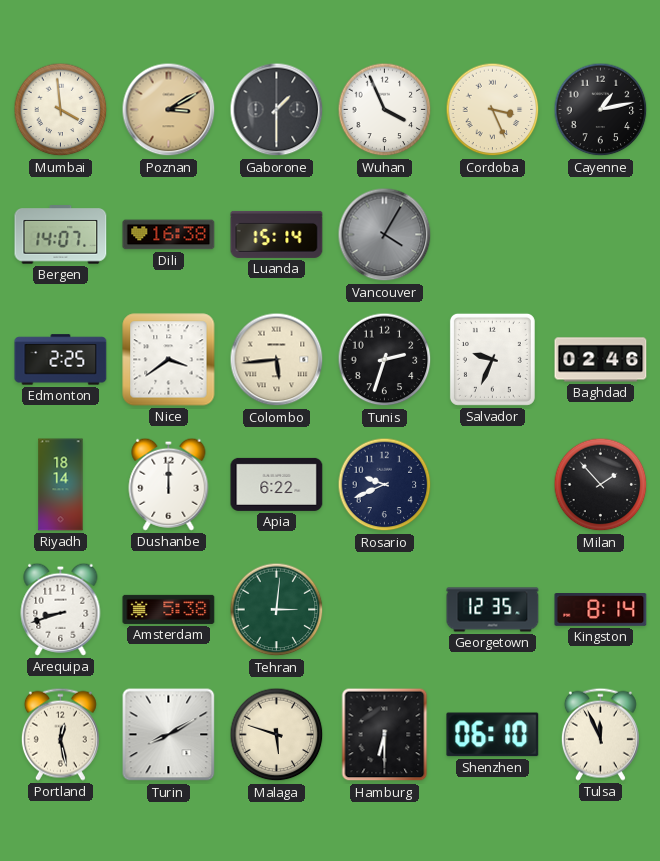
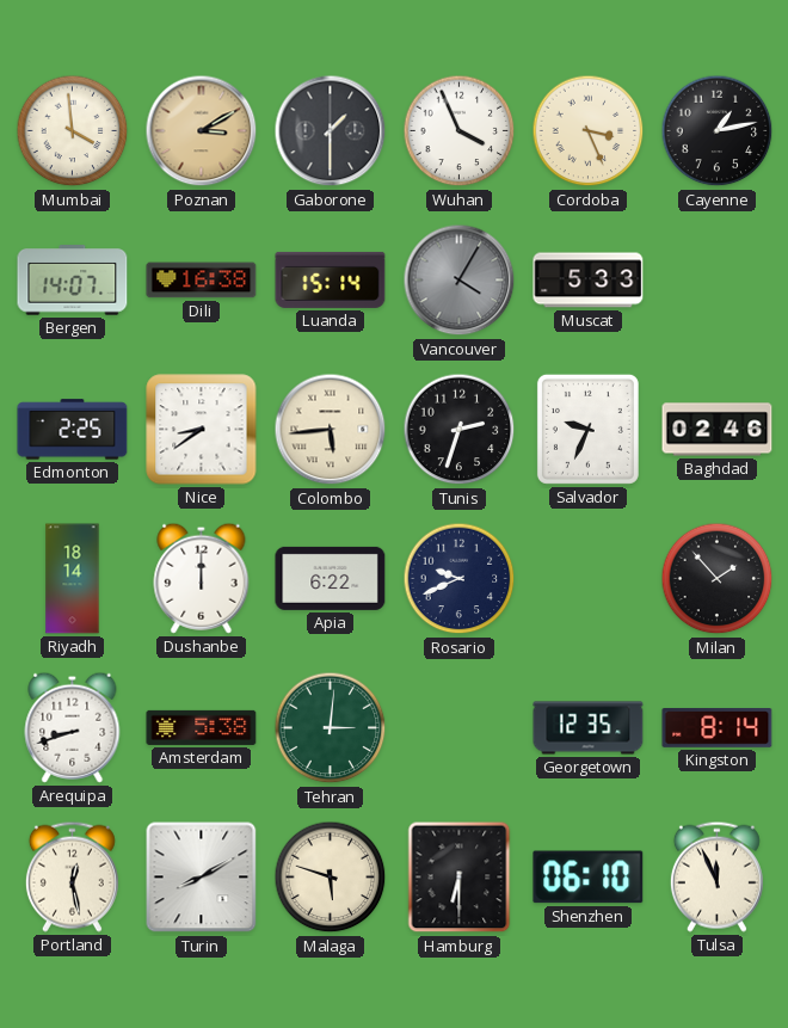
Muscat: none -> 5:33
Nice: 3:39 -> 8:39
